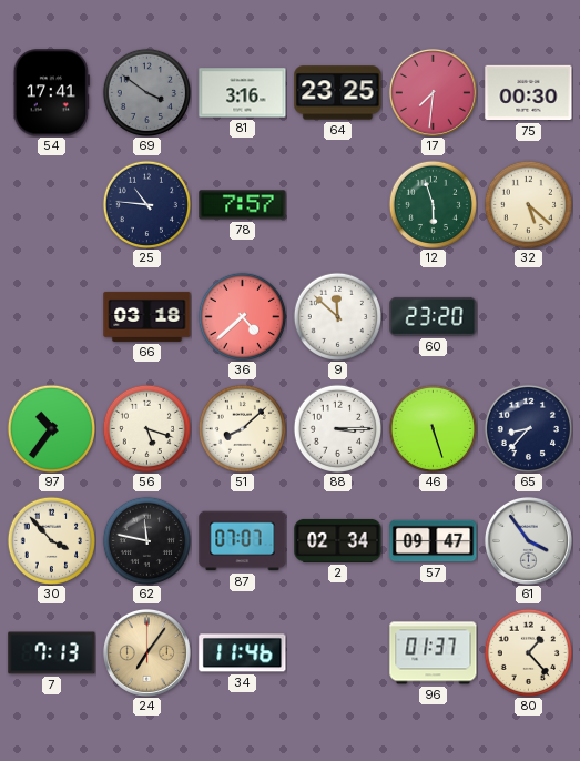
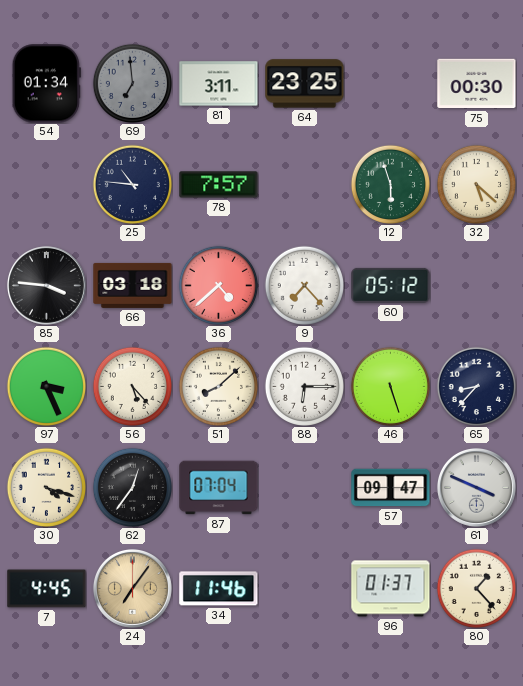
54: 17:41 -> 01:34
69: 3:51 -> 6:59
81: 3:16 -> 3:11
17: 7:31 -> none
85: none -> 3:46
9: 11:52 -> 7:23
60: 23:20 -> 05:12
97: 10:36 -> 3:26
56: 5:18 -> 5:23
88: 3:15 -> 6:15
30: 3:53 -> 4:18
62: 11:47 -> 12:36
87: 07:07 -> 07:04
2: 02:34 -> none
61: 3:54 -> 3:49
7: 7:13 -> 4:45
